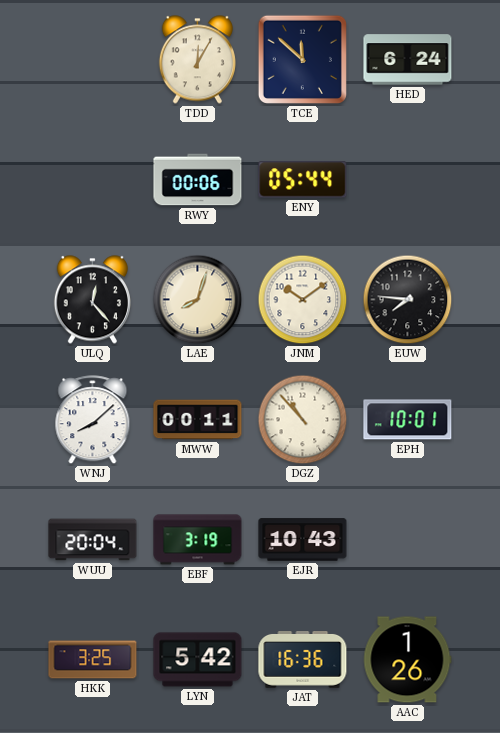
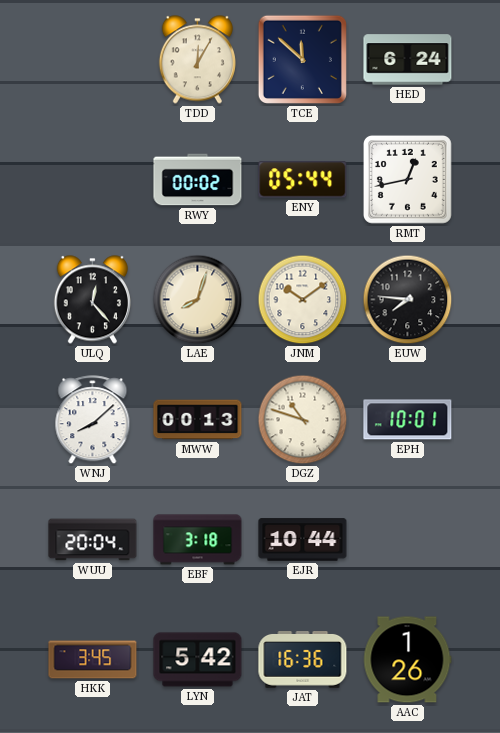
RWY: 00:06 -> 00:02
RMT: none -> 12:43
MWW: 00:11 -> 00:13
DGZ: 10:53 -> 10:48
EBF: 3:19 -> 3:18
EJR: 10:43 -> 10:44
HKK: 3:25 -> 3:45
